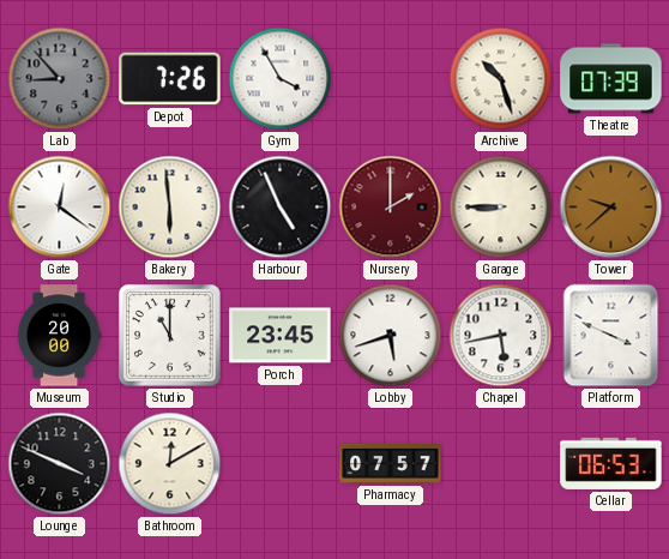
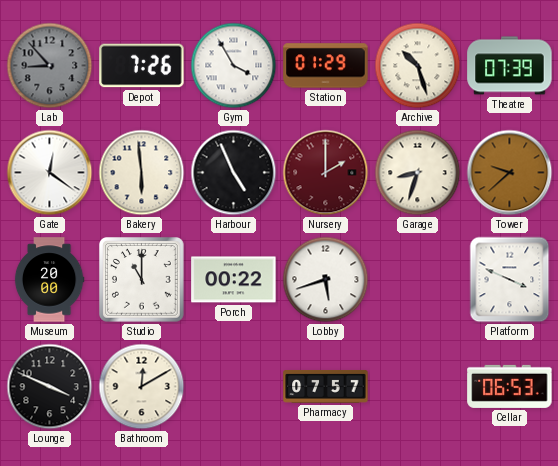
Station: none -> 01:29
Garage: 8:45 -> 8:33
Porch: 23:45 -> 00:22
Chapel: 5:43 -> none
